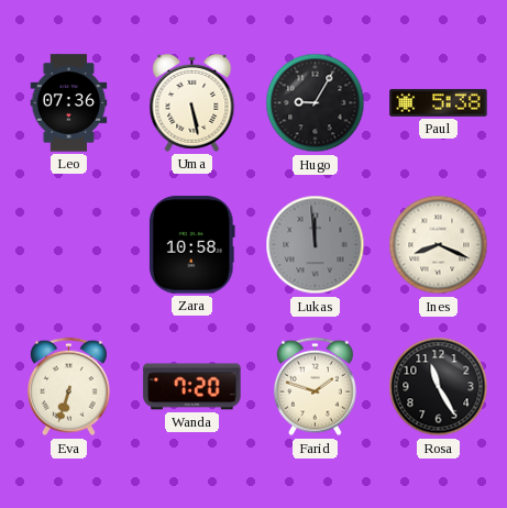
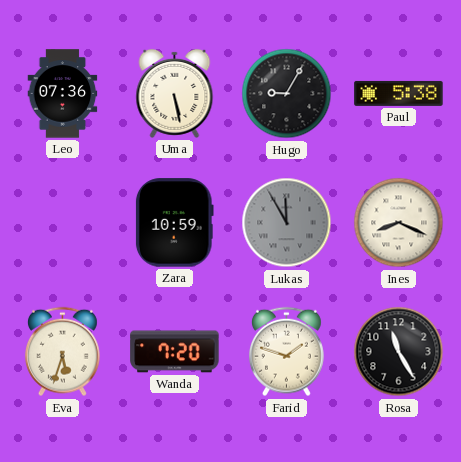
Zara: 10:58 -> 10:59
Lukas: 11:59 -> 11:55
Eva: 6:33 -> 5:33
